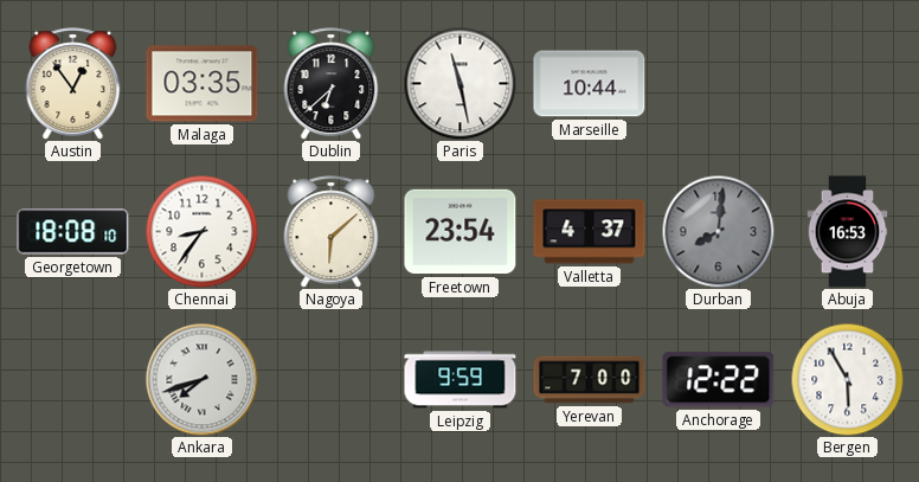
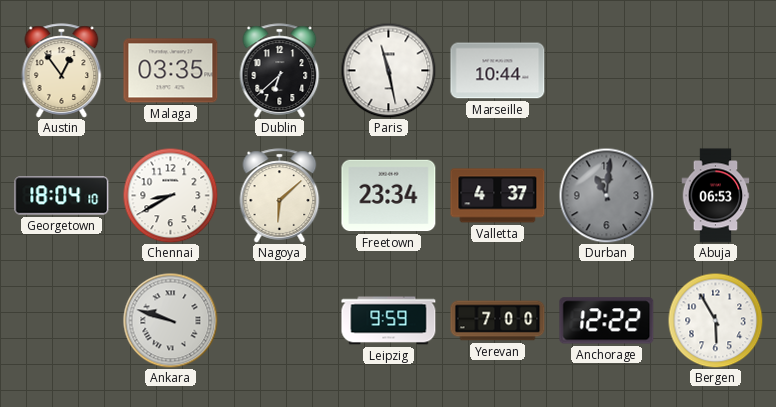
Georgetown: 18:08 -> 18:04
Chennai: 8:36 -> 8:40
Freetown: 23:54 -> 23:34
Durban: 8:01 -> 11:01
Abuja: 16:53 -> 06:53
Ankara: 7:42 -> 9:48
